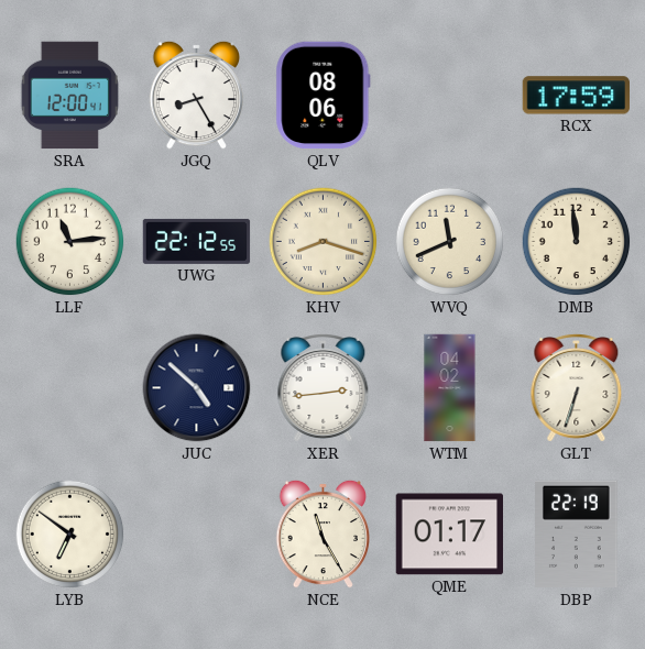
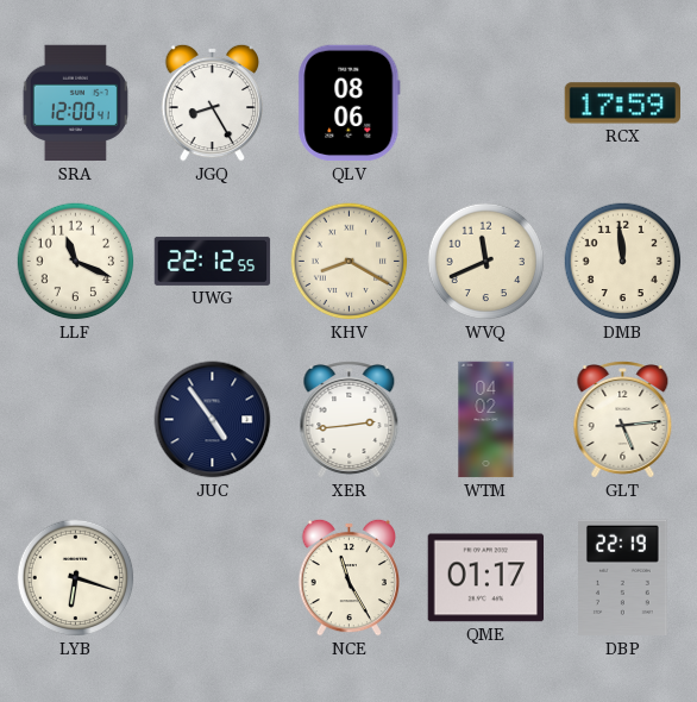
LLF: 11:14 -> 11:19
KHV: 8:18 -> 8:20
JUC: 4:52 -> 4:54
GLT: 6:33 -> 5:14
LYB: 6:51 -> 6:18
